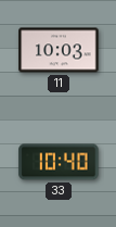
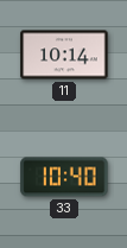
11: 10:03 -> 10:14
